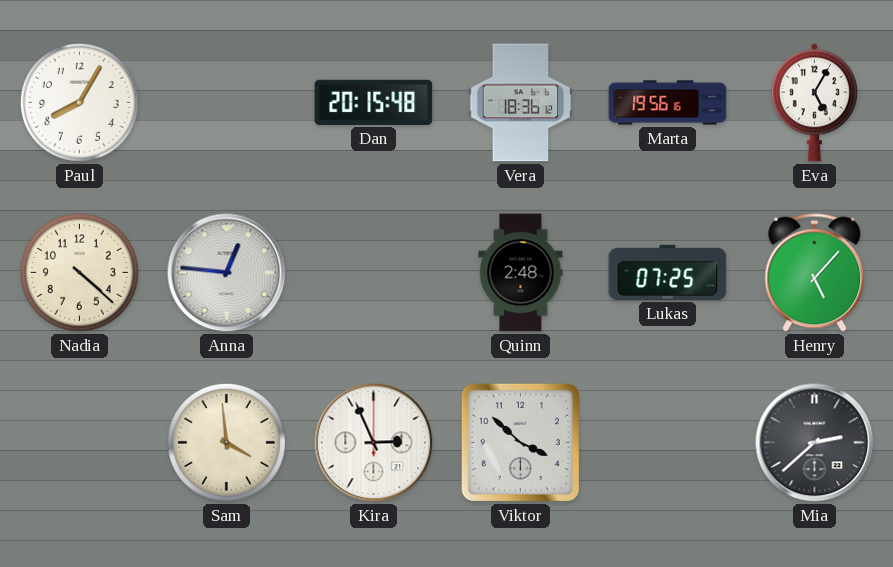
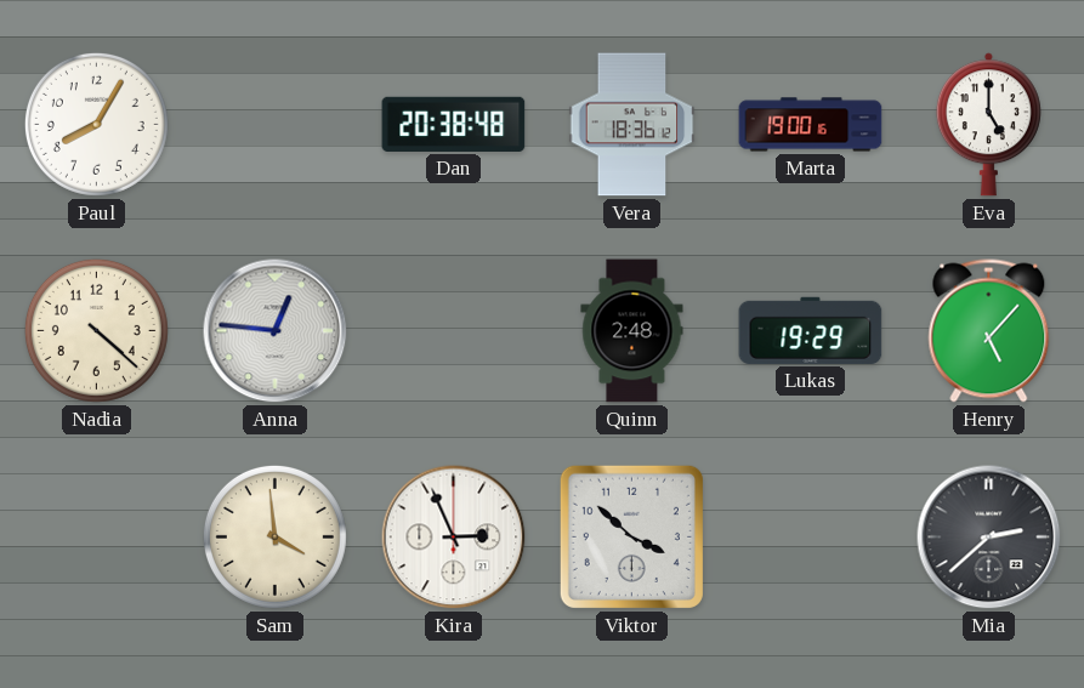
Dan: 20:15 -> 20:38
Marta: 19:56 -> 19:00
Eva: 5:05 -> 5:00
Lukas: 07:25 -> 19:29
